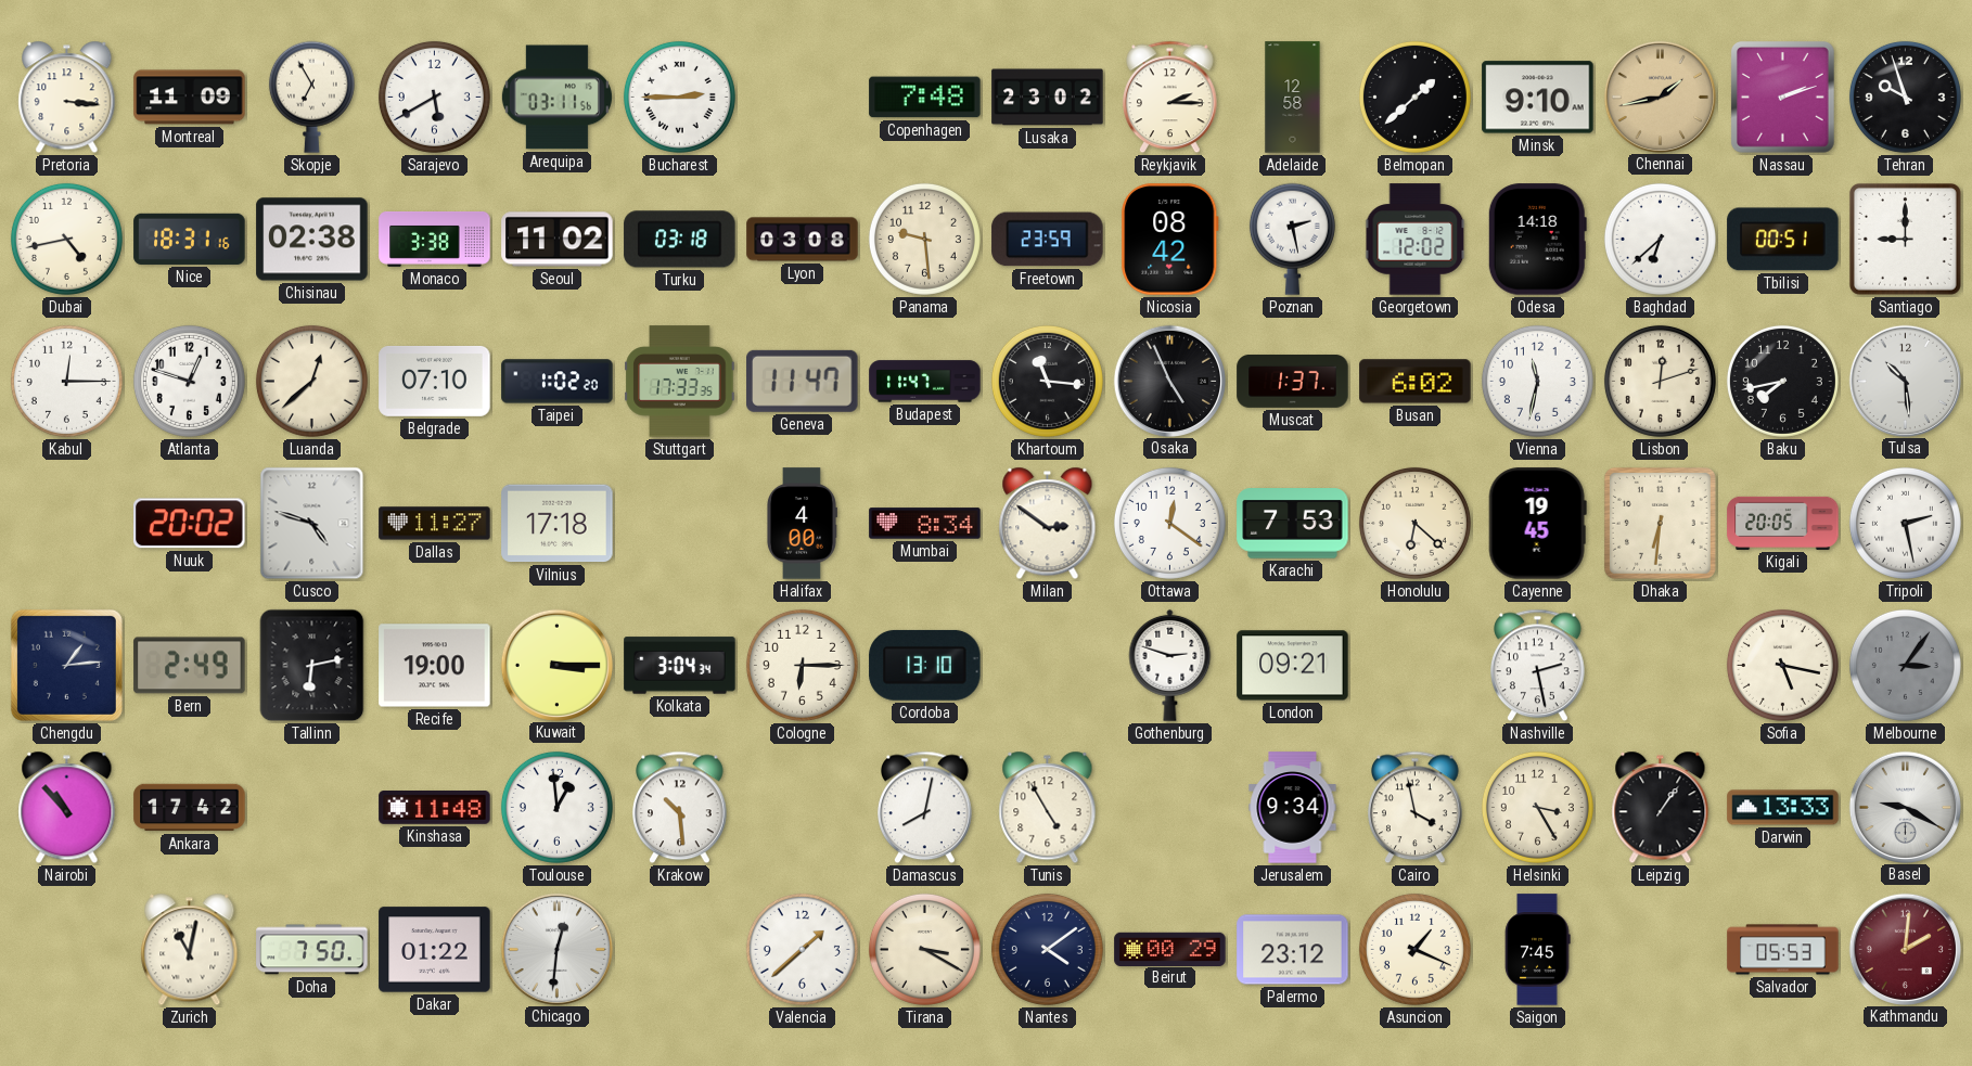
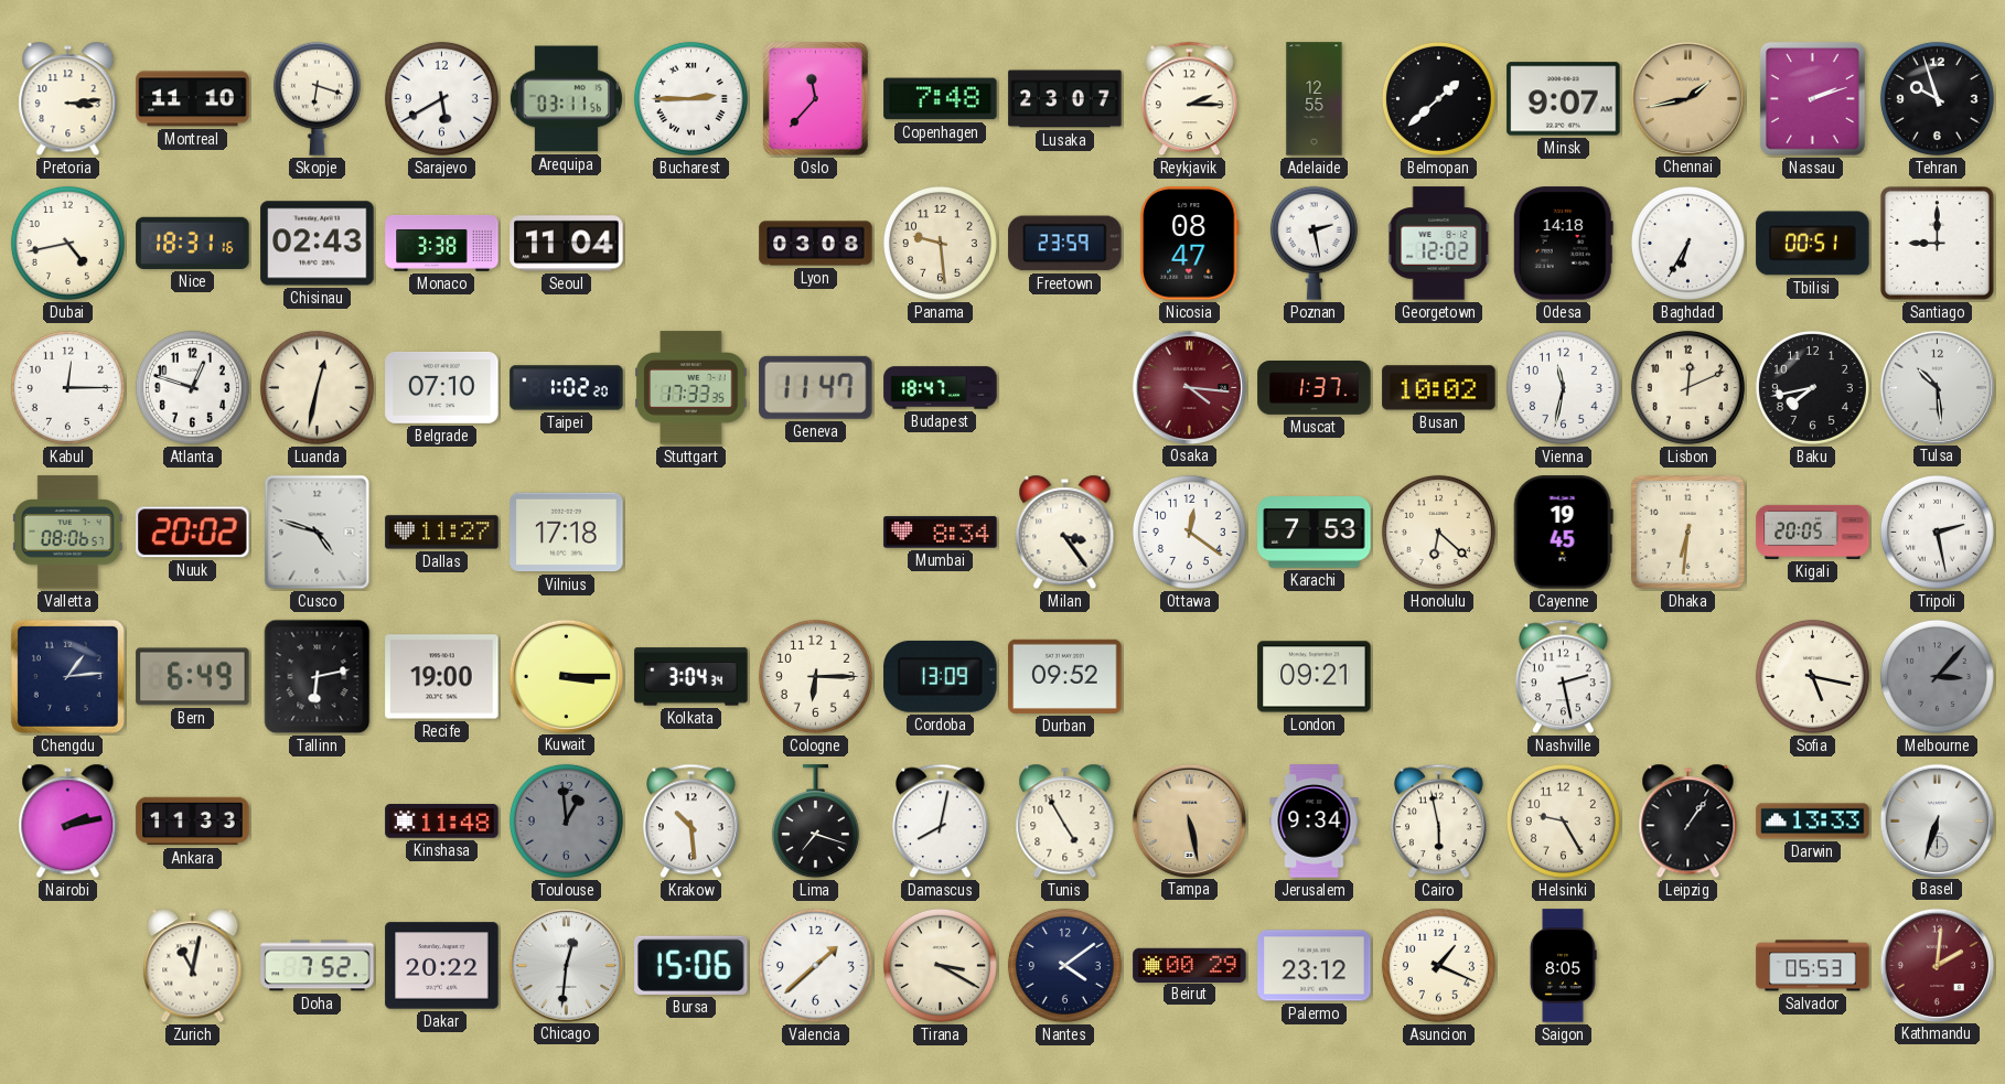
Pretoria: 3:16 -> 3:14
Montreal: 11:09 -> 11:10
Skopje: 6:55 -> 6:18
Oslo: none -> 11:37
Lusaka: 23:02 -> 23:07
Adelaide: 12:58 -> 12:55
Minsk: 9:10 -> 9:07
Chisinau: 02:38 -> 02:43
Seoul: 11:02 -> 11:04
Turku: 03:18 -> none
Nicosia: 08:42 -> 08:47
Baghdad: 6:38 -> 6:35
Luanda: 12:38 -> 12:32
Budapest: 11:47 -> 18:47
Khartoum: 11:16 -> none
Osaka: 4:56 -> 4:16
Osaka dial: black -> burgundy
Busan: 6:02 -> 10:02
Lisbon: 12:12 -> 12:11
Valletta: none -> 08:06
Halifax: 4:00 -> none
Milan: 2:51 -> 3:24
Bern: 2:49 -> 6:49
Cordoba: 13:10 -> 13:09
Durban: none -> 09:52
Gothenburg: 2:48 -> none
Melbourne: 3:06 -> 3:07
Nairobi: 10:53 -> 2:13
Ankara: 17:42 -> 11:33
Toulouse dial: white -> grey
Lima: none -> 7:18
Tampa: none -> 5:28
Cairo: 3:58 -> 5:58
Helsinki: 3:25 -> 9:25
Basel: 9:20 -> 6:33
Doha: 7:50 -> 7:52
Dakar: 01:22 -> 20:22
Bursa: none -> 15:06
Saigon: 7:45 -> 8:05
